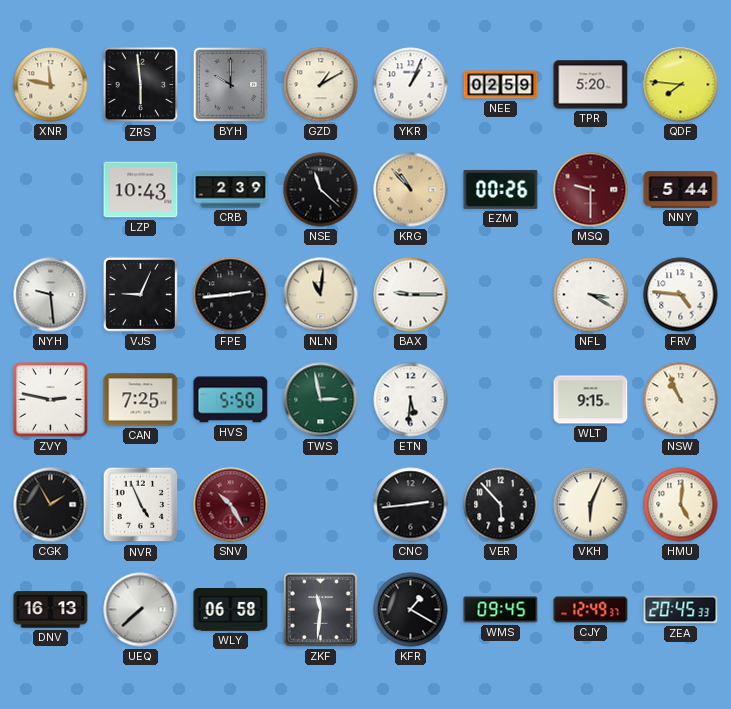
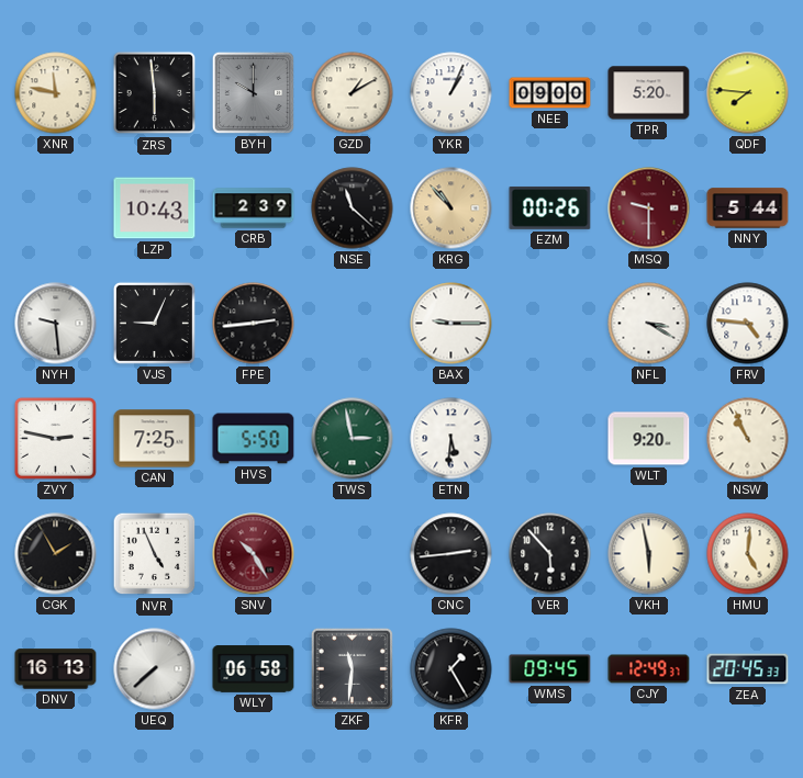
NEE: 02:59 -> 09:00
NLN: 11:01 -> none
WLT: 9:15 -> 9:20
VKH: 6:04 -> 5:58
KFR: 1:20 -> 1:25
